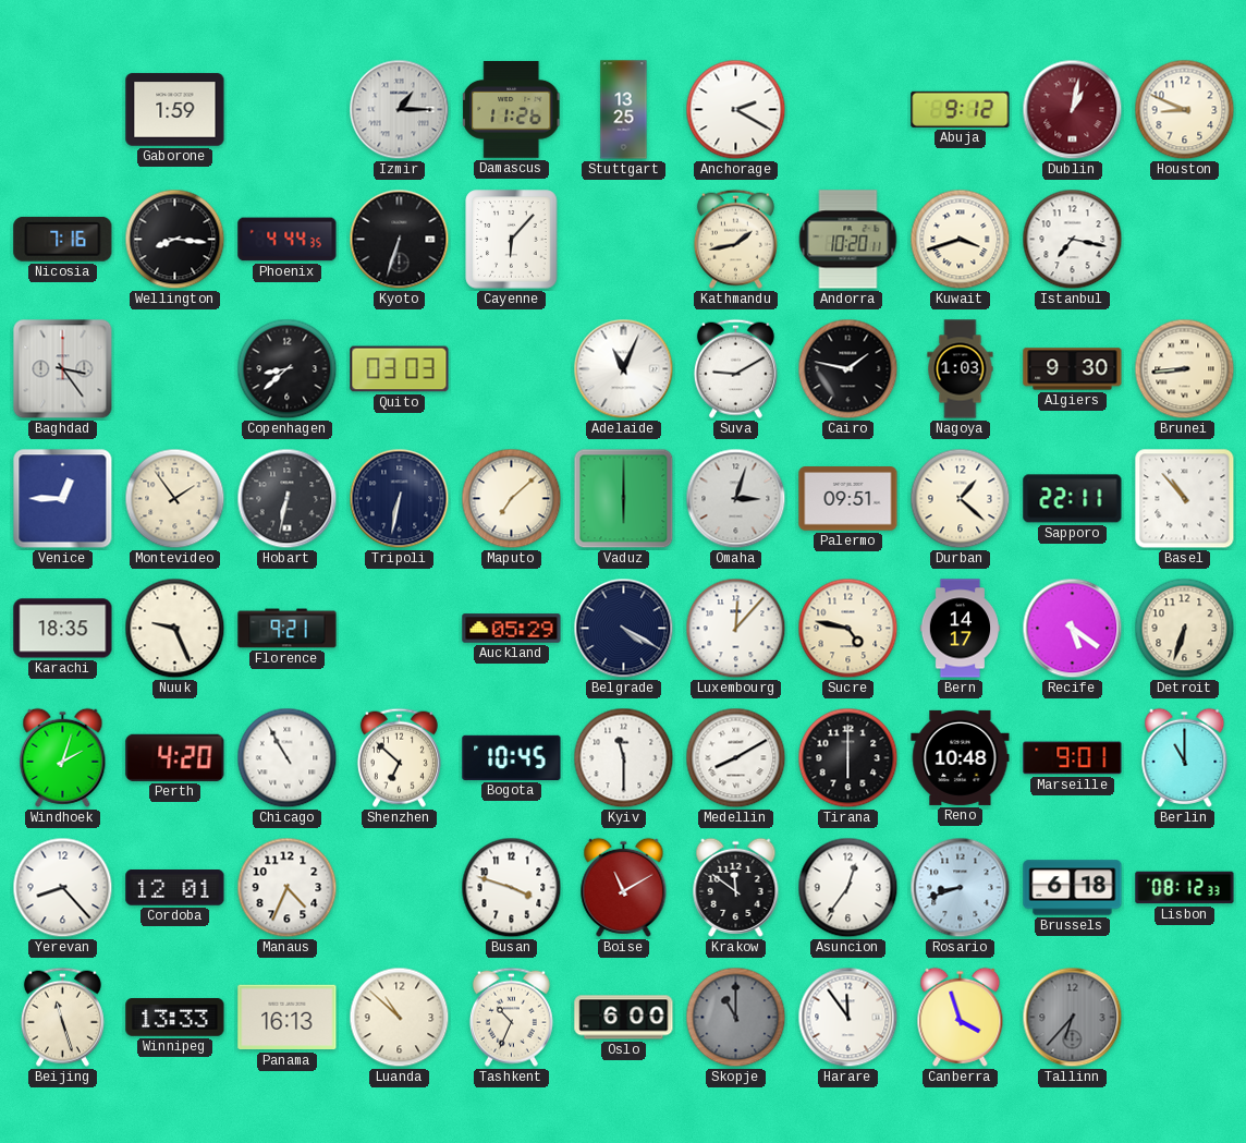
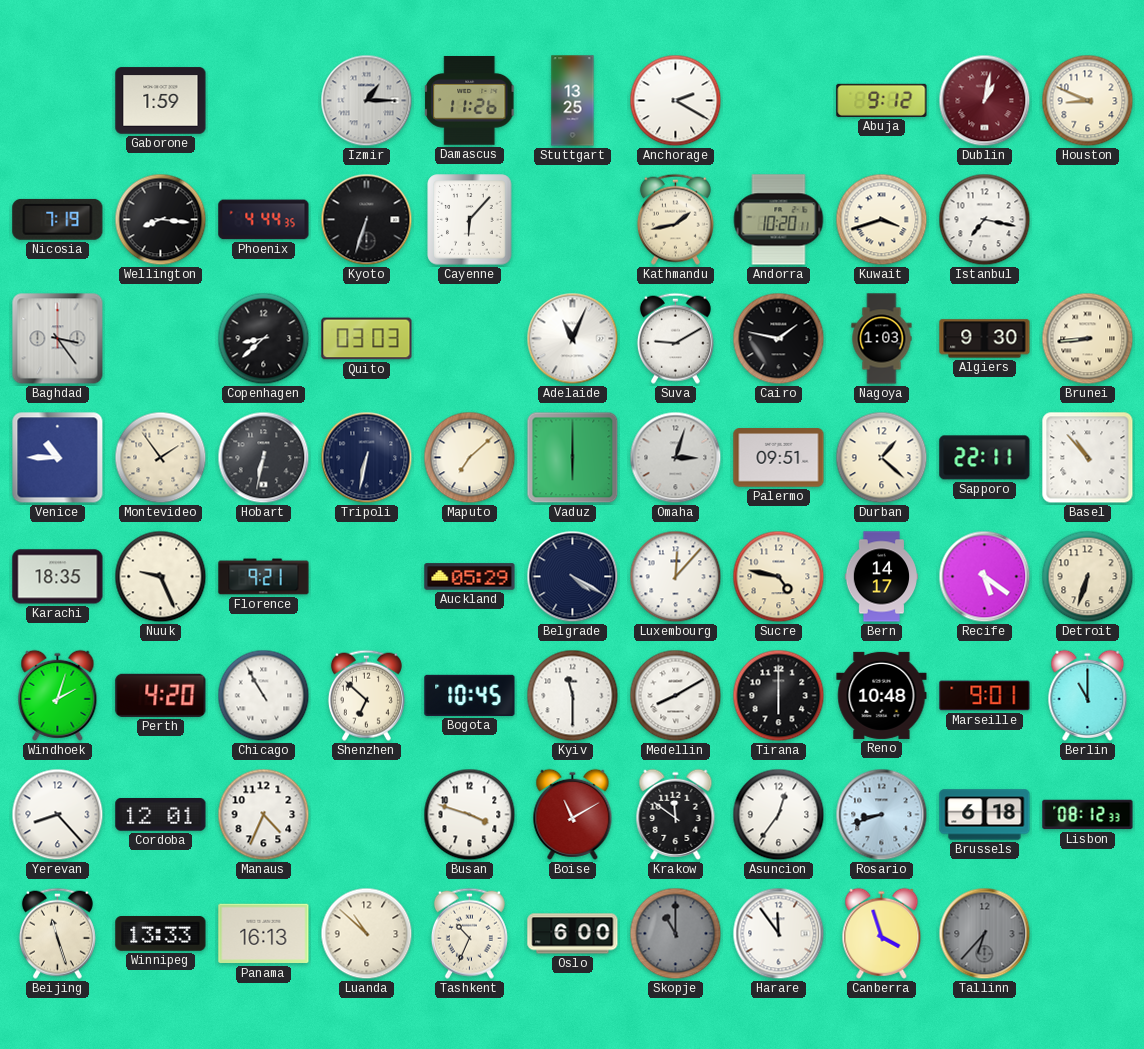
Nicosia: 7:16 -> 7:19
Venice: 12:45 -> 10:45
